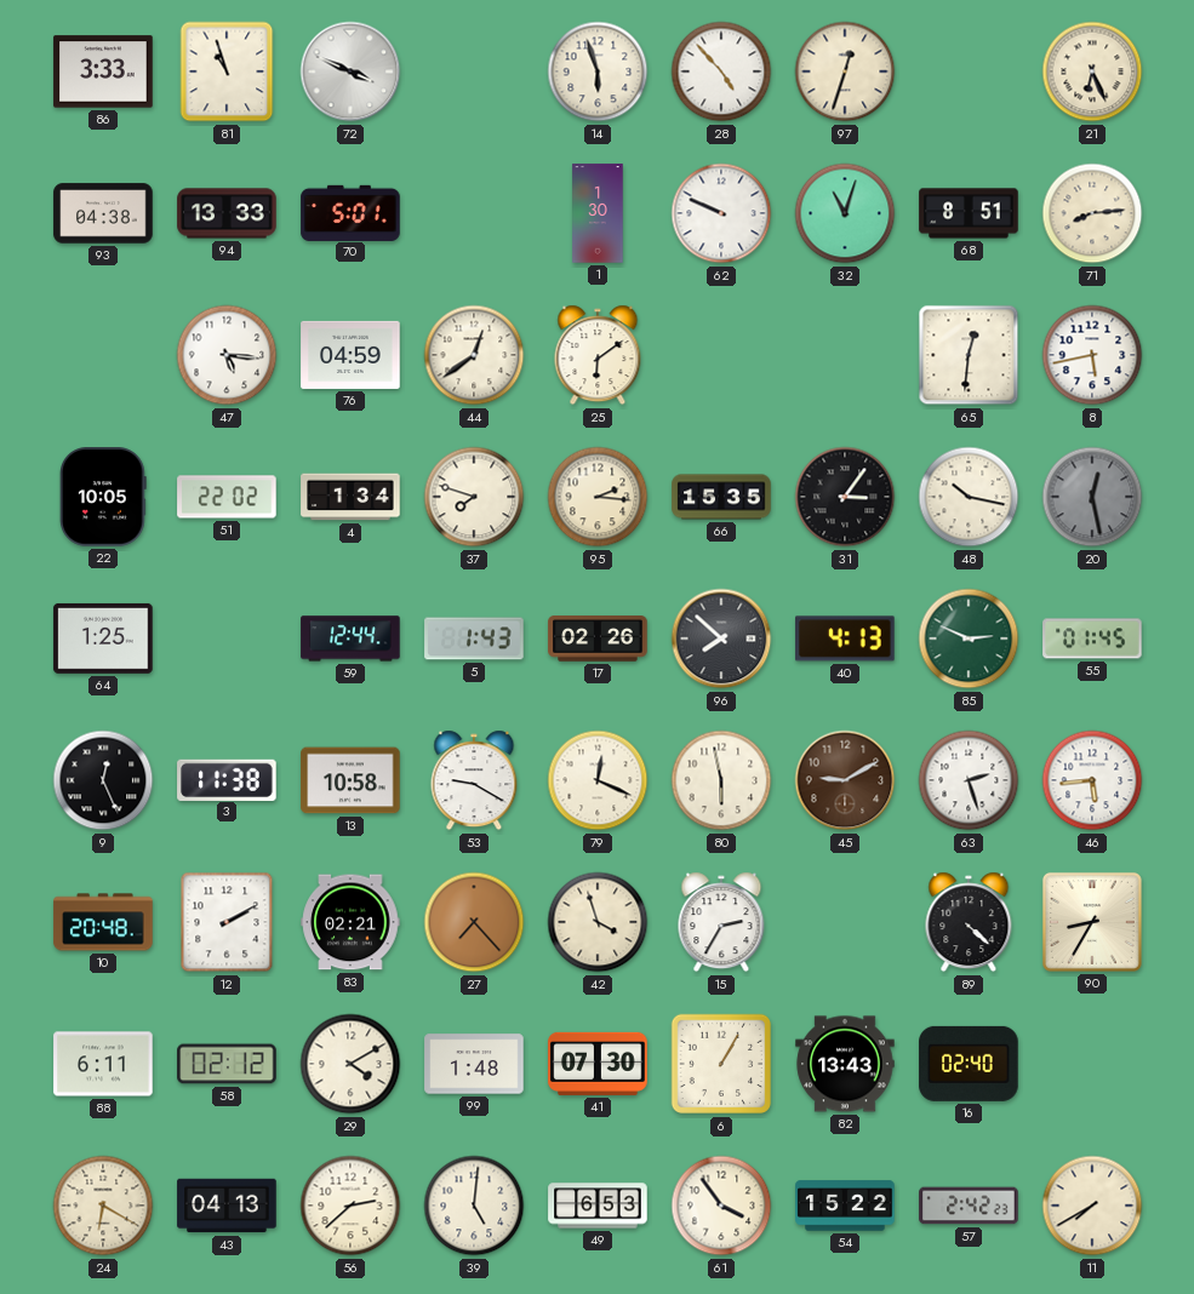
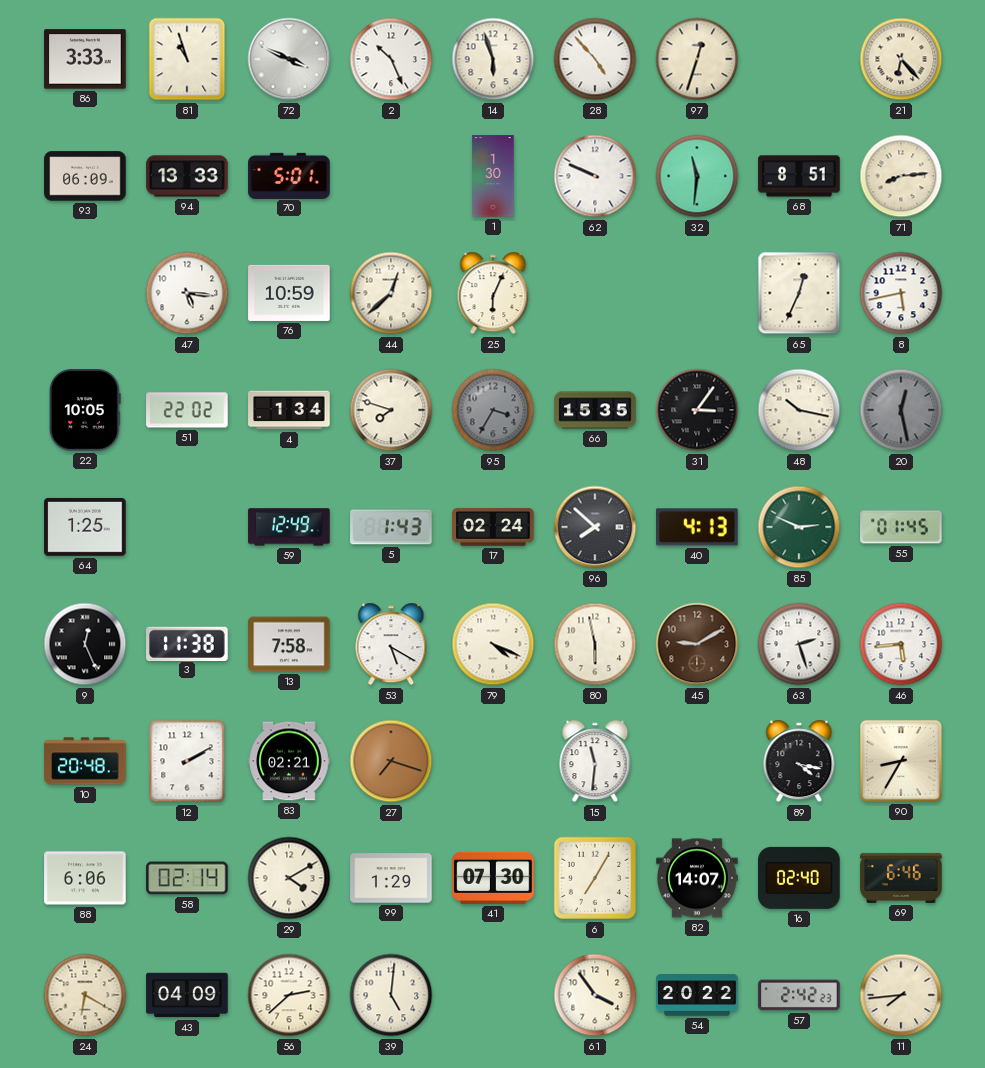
2: none -> 10:26
21: 6:26 -> 6:23
93: 04:38 -> 06:09
32: 11:03 -> 11:31
76: 04:59 -> 10:59
44: 12:39 -> 12:38
25: 6:09 -> 6:04
65: 12:31 -> 12:34
95: 2:16 -> 3:35
95 dial: cream -> grey
59: 12:44 -> 12:49
17: 02:26 -> 02:24
13: 10:58 -> 7:58
53: 9:20 -> 5:20
79: 12:19 -> 4:19
27: 7:23 -> 7:18
42: 3:57 -> none
15: 2:35 -> 11:31
89: 4:22 -> 4:17
88: 6:11 -> 6:06
58: 02:12 -> 02:14
99: 1:48 -> 1:29
6: 1:05 -> 7:05
82: 13:43 -> 14:07
69: none -> 6:46
43: 04:13 -> 04:09
49: 6:53 -> none
54: 15:22 -> 20:22
11: 7:40 -> 7:44
